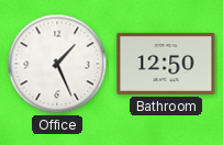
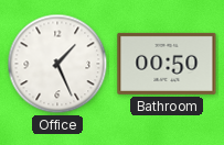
Bathroom: 12:50 -> 00:50
